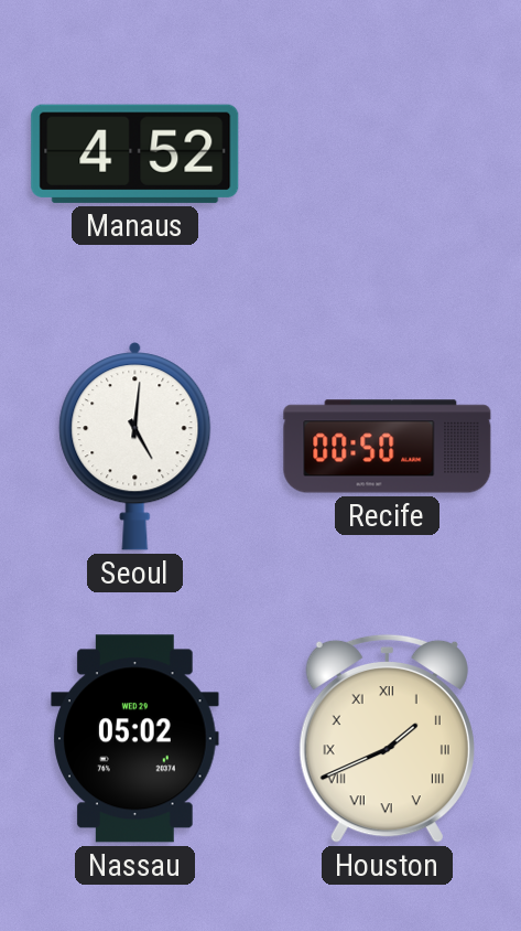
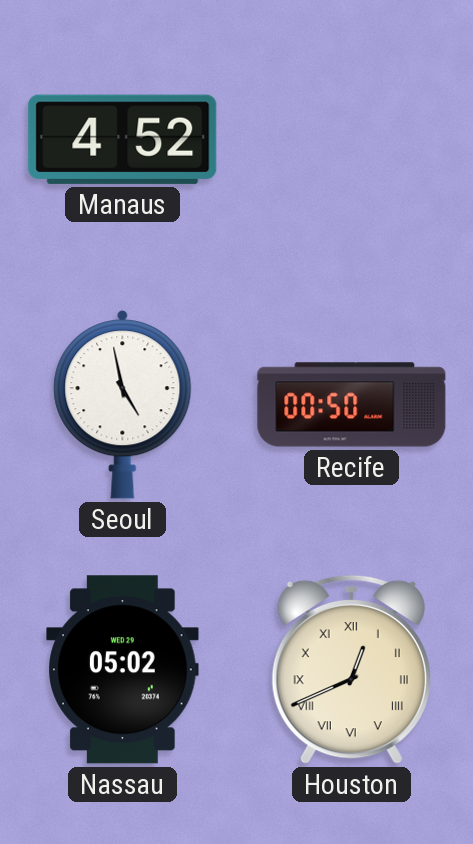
Seoul: 5:01 -> 4:58
Houston: 1:41 -> 12:41
